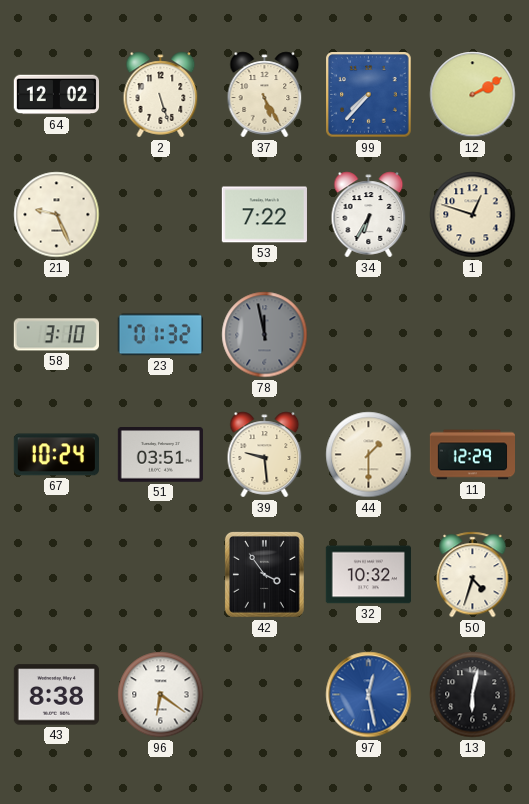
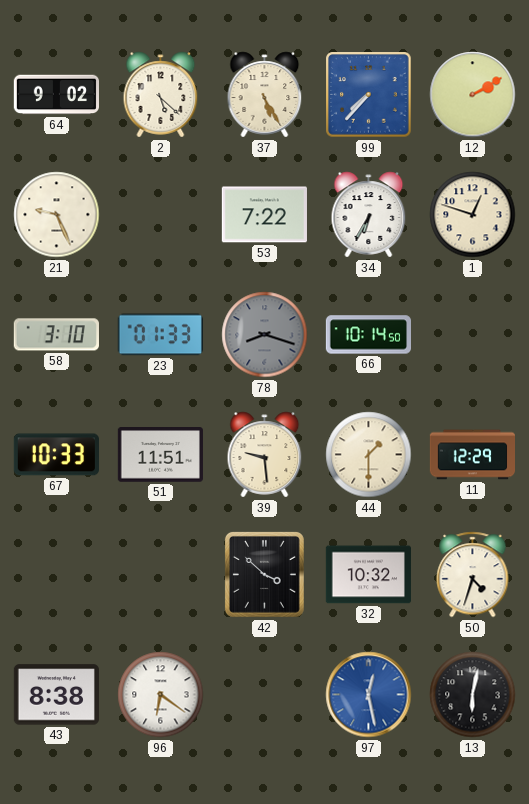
64: 12:02 -> 9:02
2: 5:27 -> 5:22
23: 01:32 -> 01:33
78: 11:58 -> 8:18
66: none -> 10:14
67: 10:24 -> 10:33
51: 03:51 -> 11:51
42: 3:54 -> 3:52
